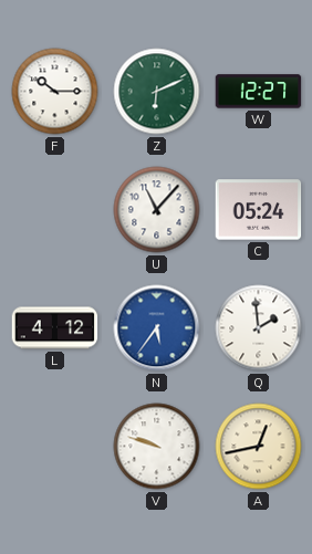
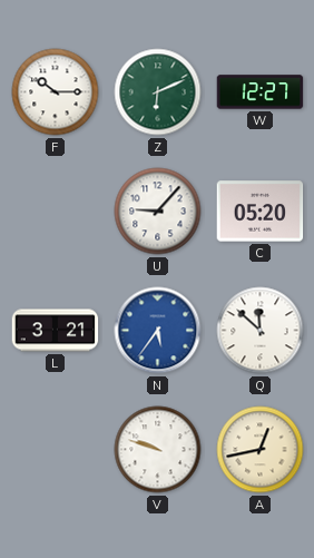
U: 11:07 -> 9:07
C: 05:24 -> 05:20
L: 4:12 -> 3:21
Q: 1:59 -> 11:52
